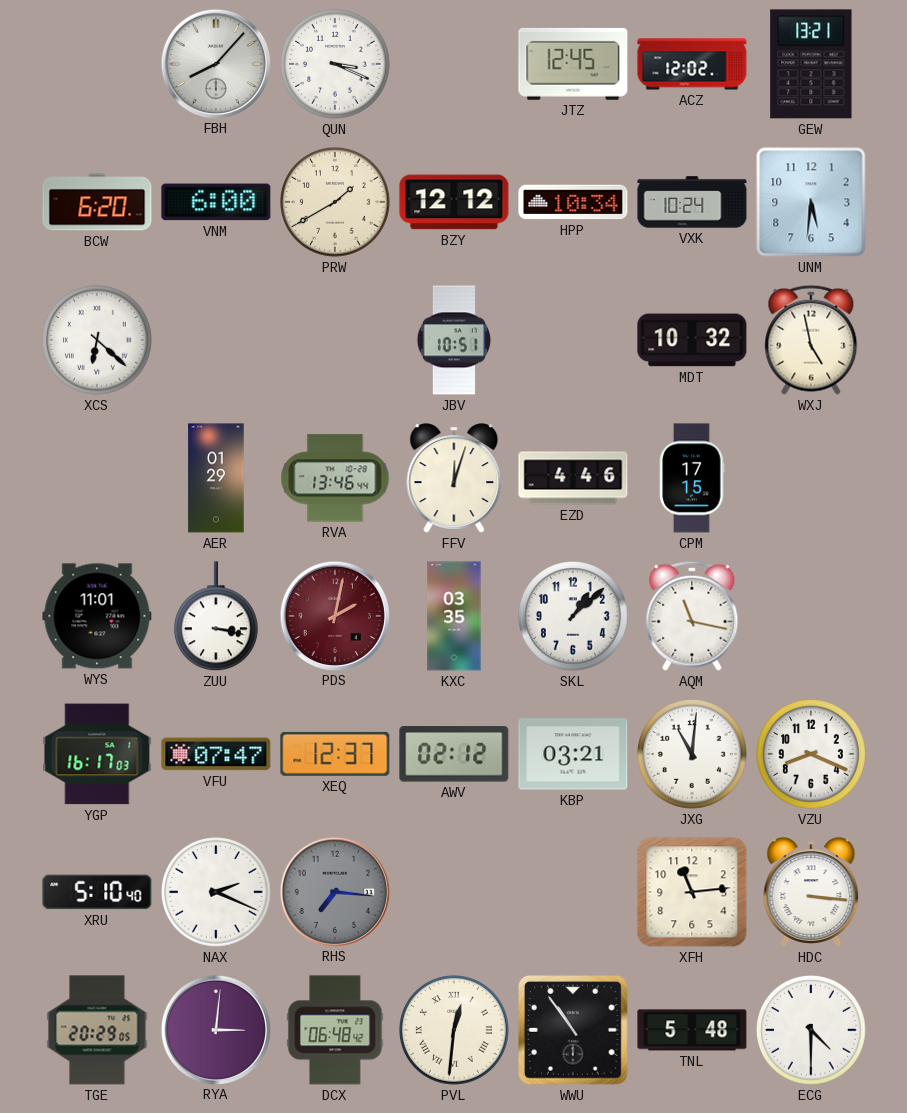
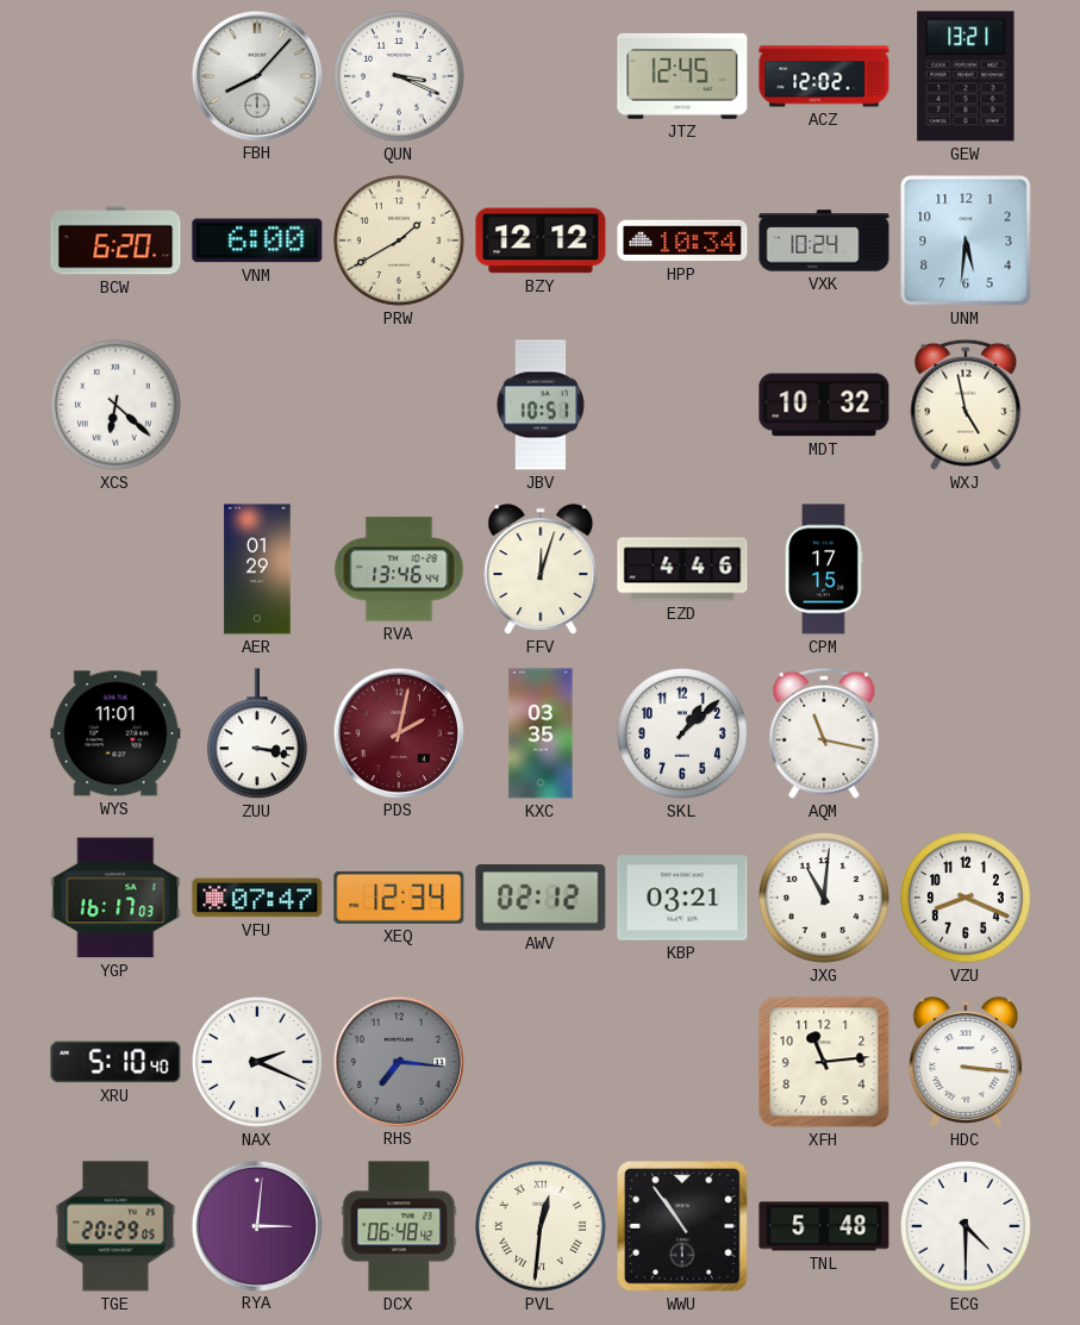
XEQ: 12:37 -> 12:34
